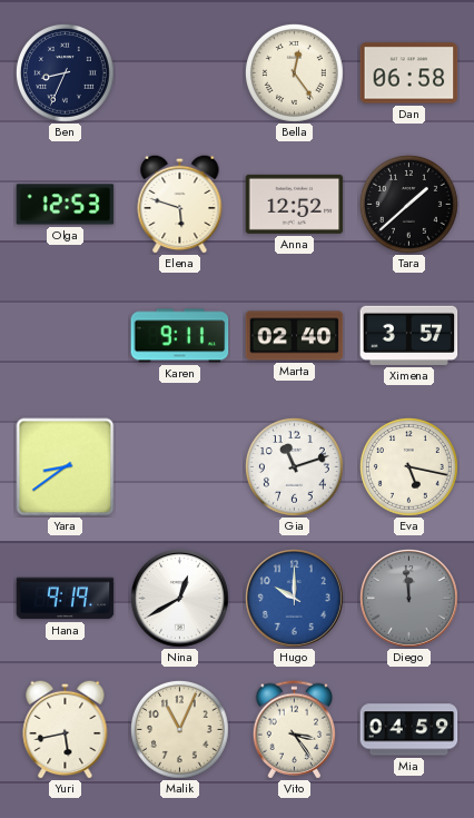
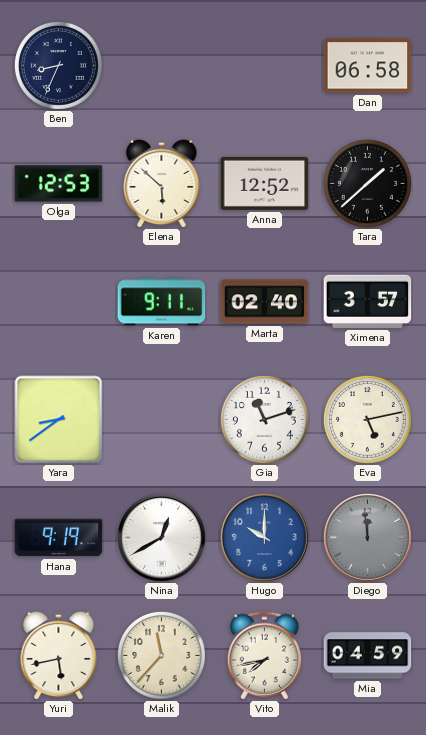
Bella: 12:24 -> none
Elena: 5:48 -> 5:52
Eva: 5:17 -> 5:13
Malik: 11:04 -> 11:37
Vito: 3:24 -> 7:43
